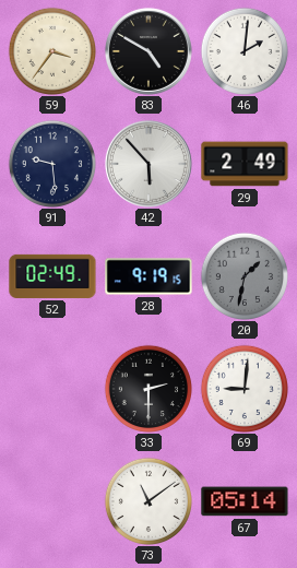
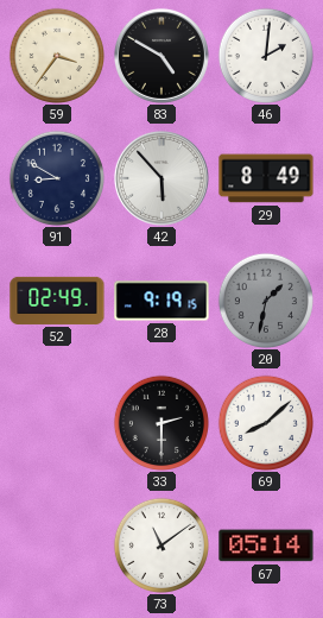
91: 9:29 -> 8:50
29: 2:49 -> 8:49
69: 9:01 -> 8:08
